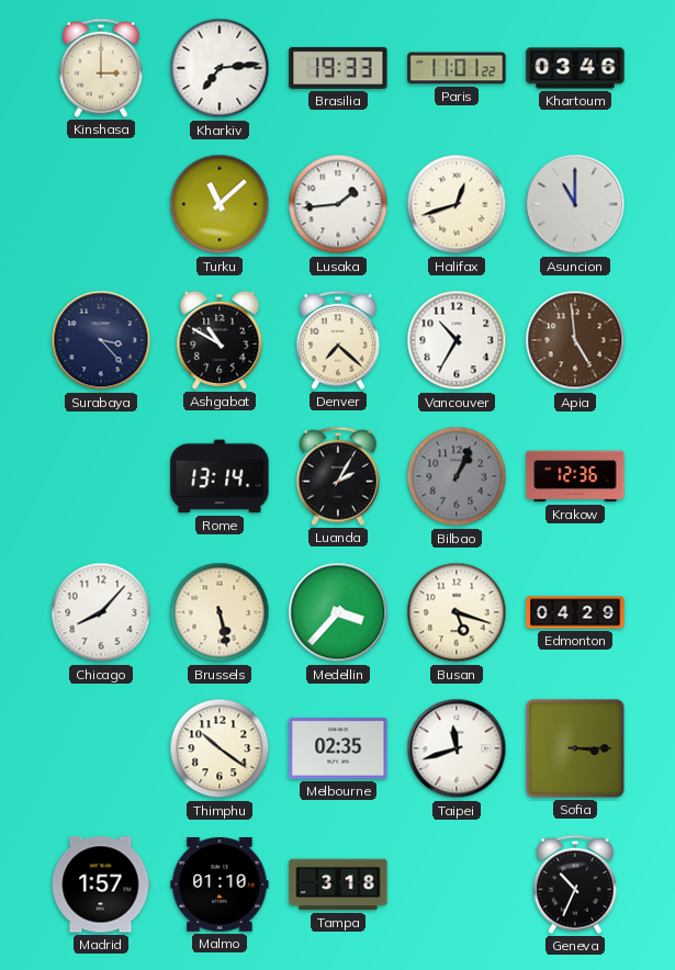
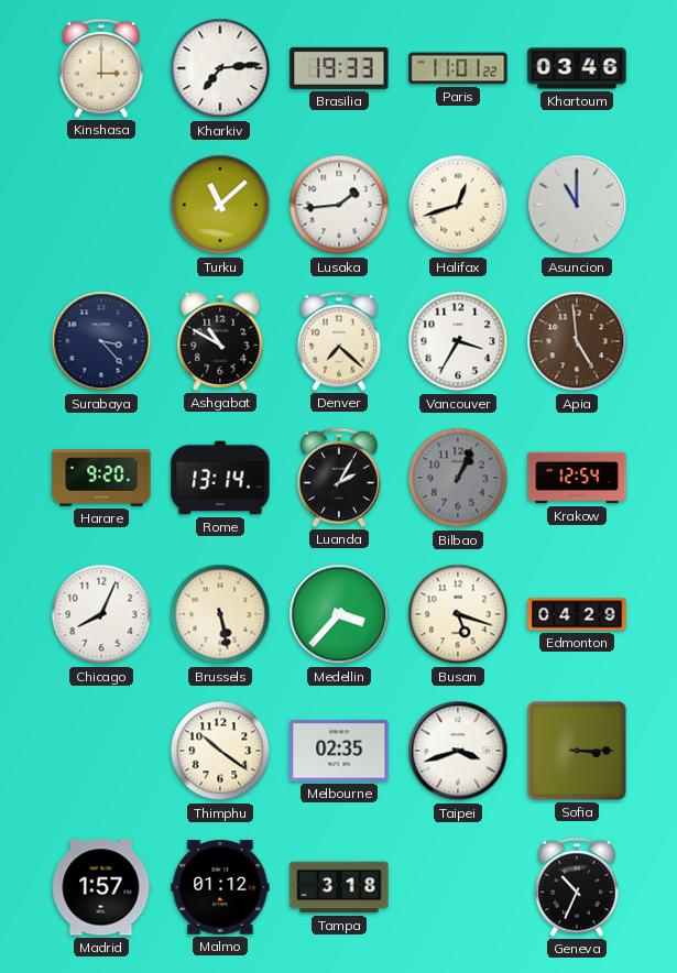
Vancouver: 10:35 -> 3:35
Harare: none -> 9:20
Krakow: 12:36 -> 12:54
Chicago: 8:07 -> 8:04
Taipei: 11:42 -> 3:42
Malmo: 01:10 -> 01:12
